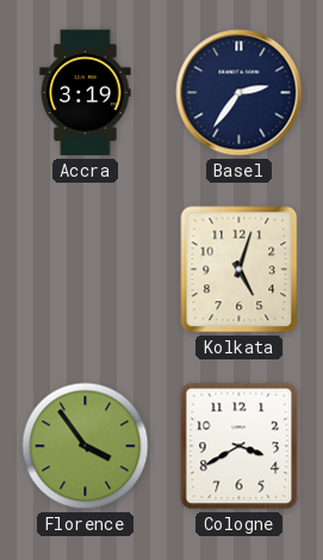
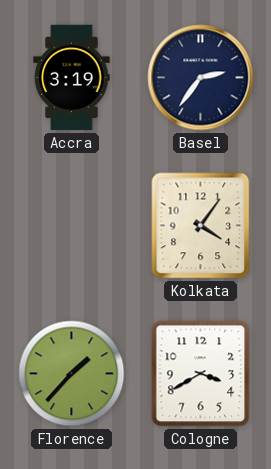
Kolkata: 5:03 -> 4:06
Florence: 3:54 -> 1:37
